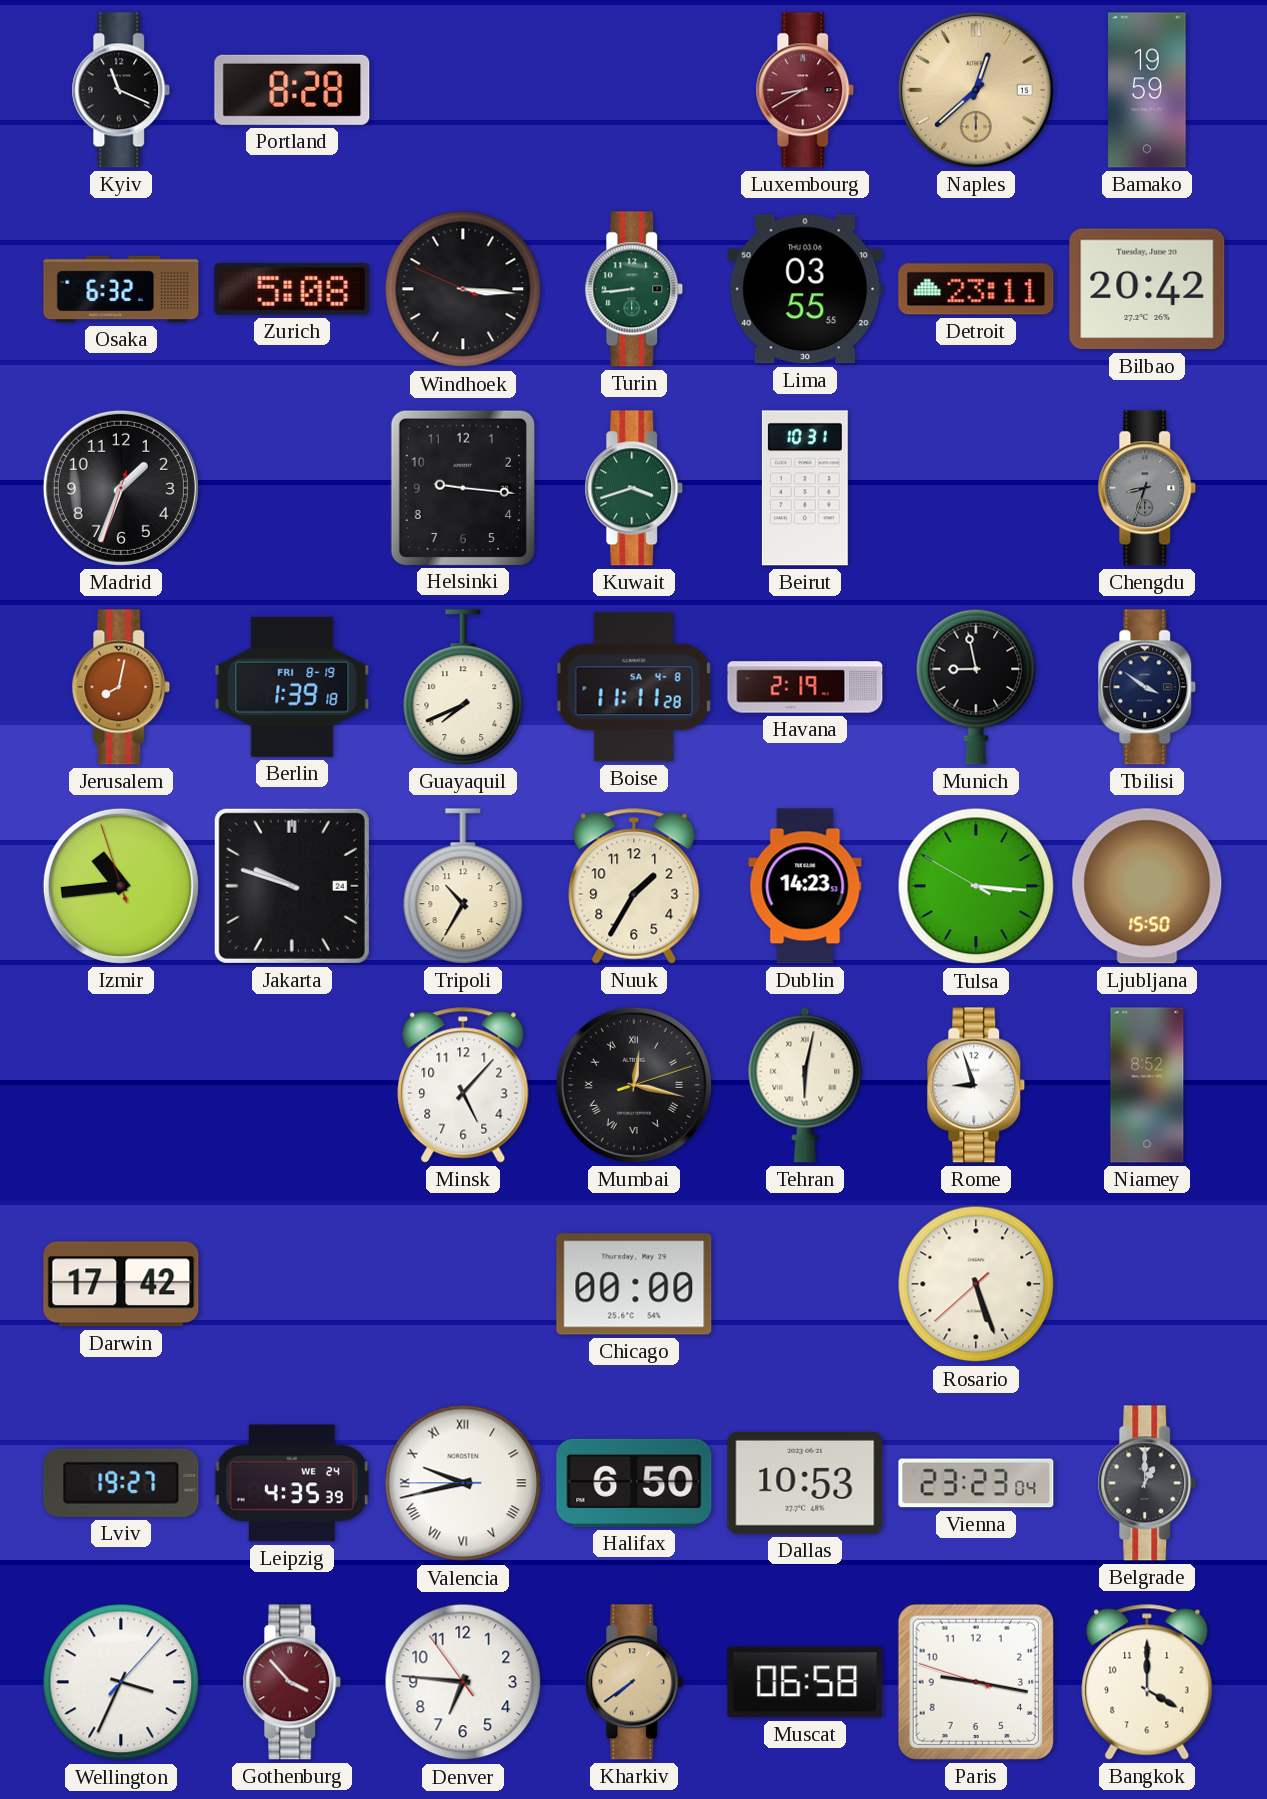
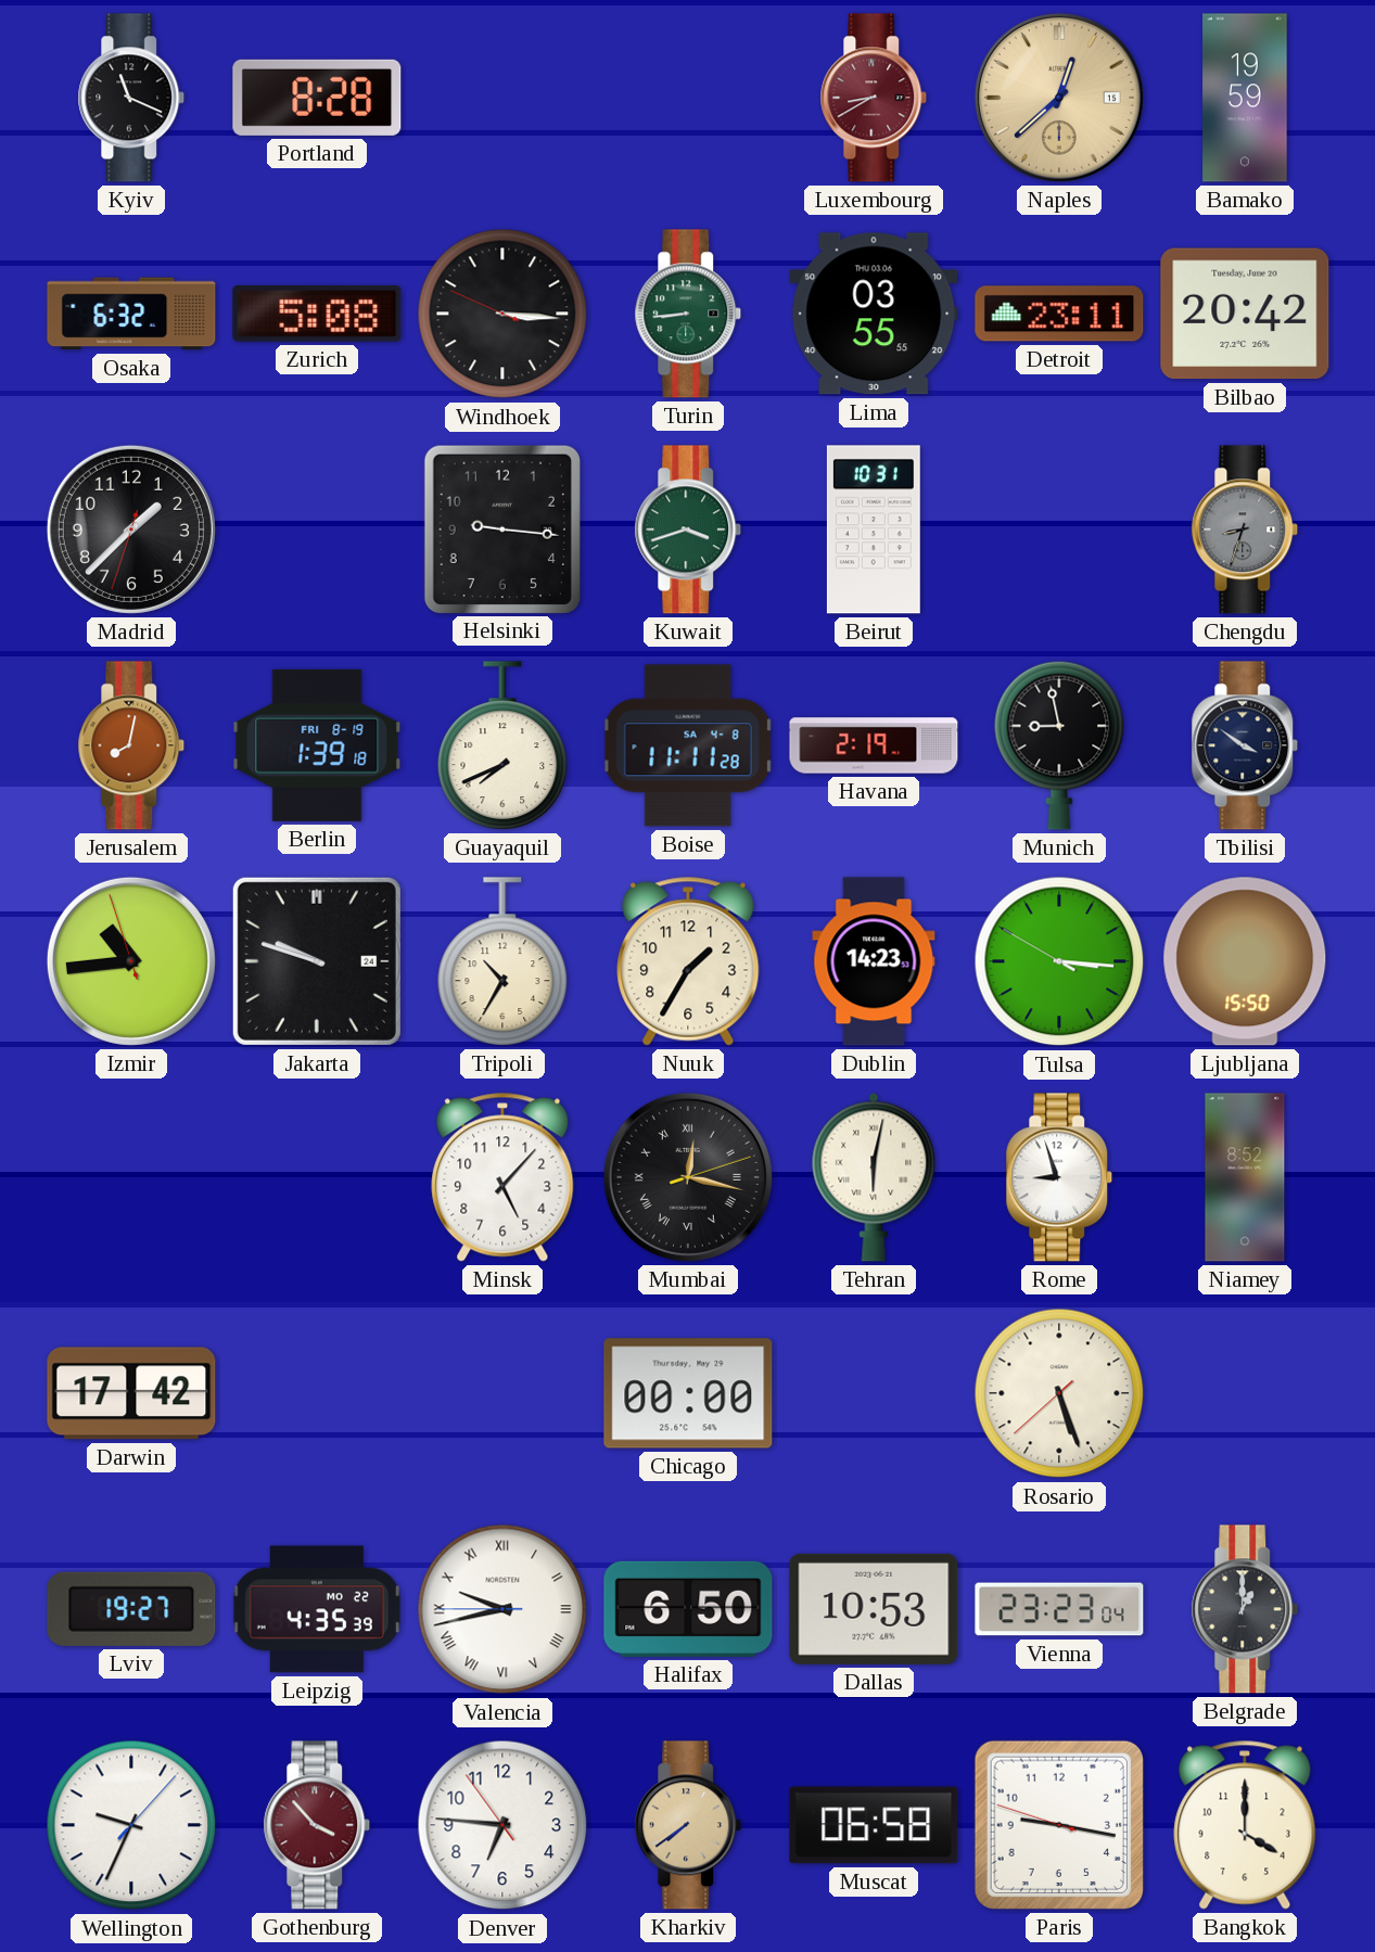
Madrid: 1:33 -> 1:37
Leipzig date: WE 24 -> MO 22
Wellington: 3:34 -> 9:34
